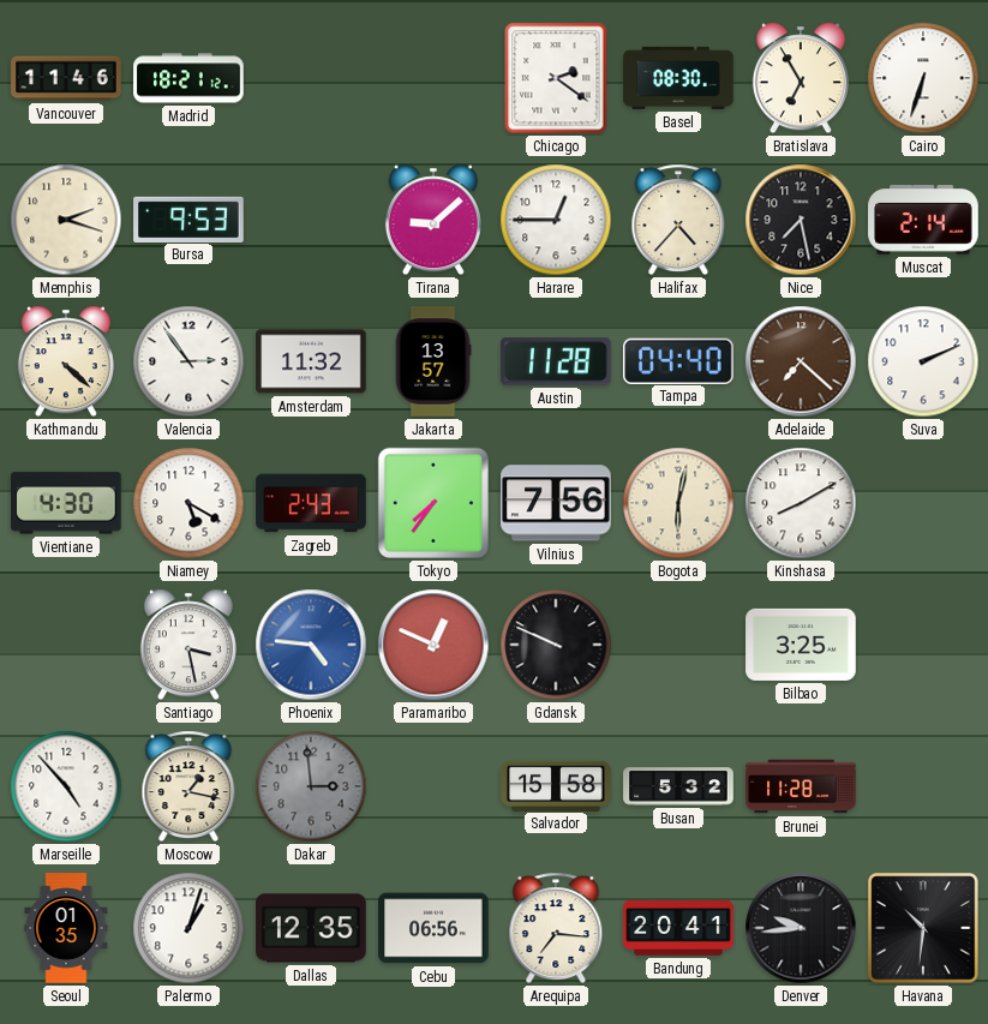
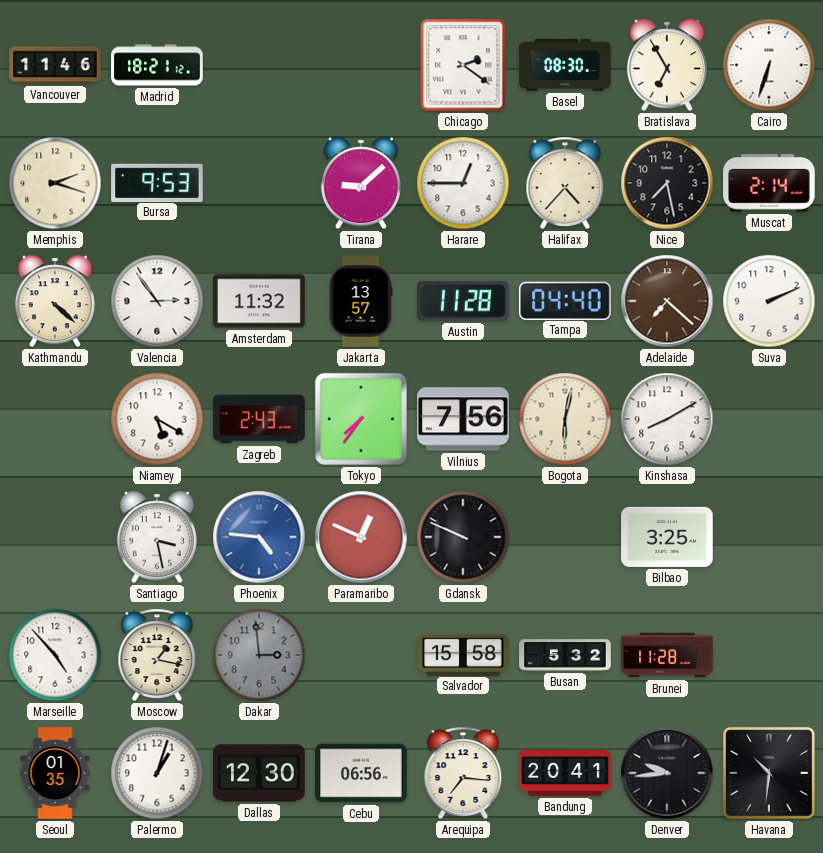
Vientiane: 4:30 -> none
Dallas: 12:35 -> 12:30
